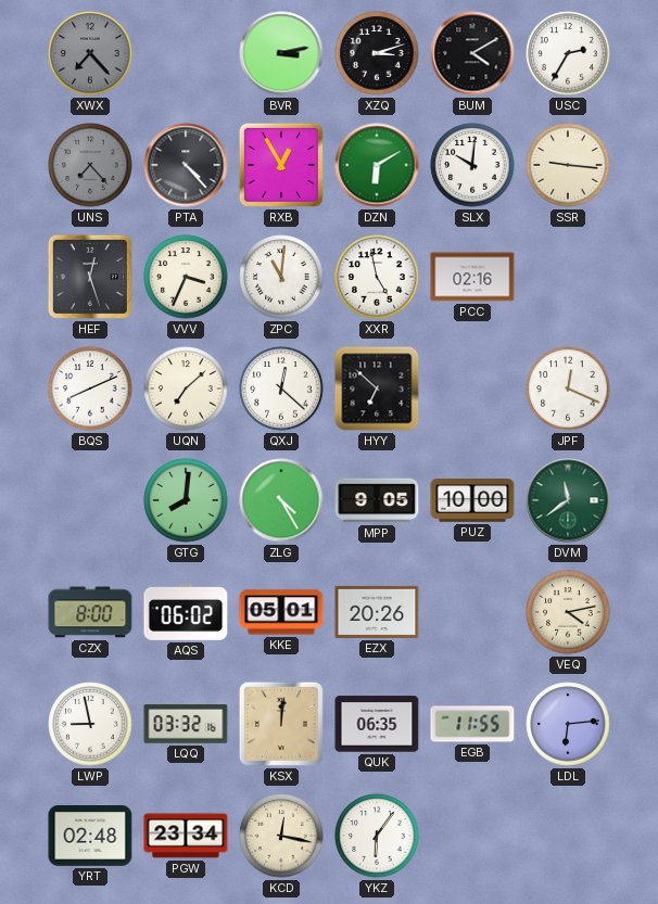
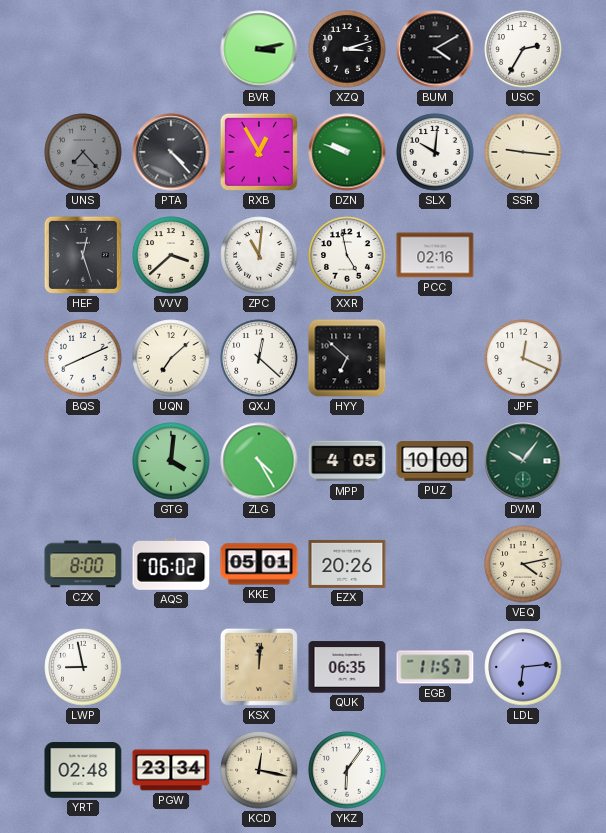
XWX: 7:23 -> none
DZN: 6:10 -> 9:48
VVV: 3:34 -> 3:38
GTG: 8:01 -> 4:01
MPP: 9:05 -> 4:05
DVM: 11:39 -> 10:06
LQQ: 03:32 -> none
EGB: 11:55 -> 11:57
